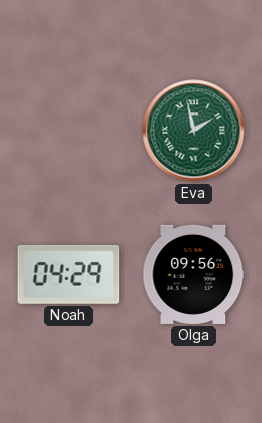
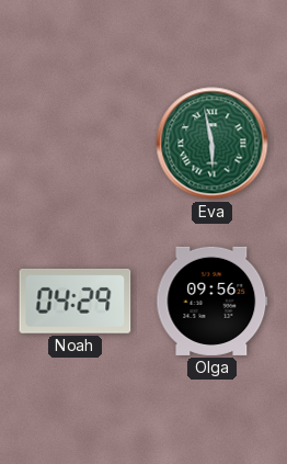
Eva: 1:58 -> 5:58
